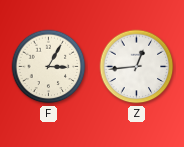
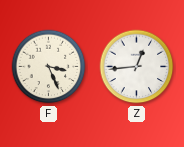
F: 3:05 -> 3:26
